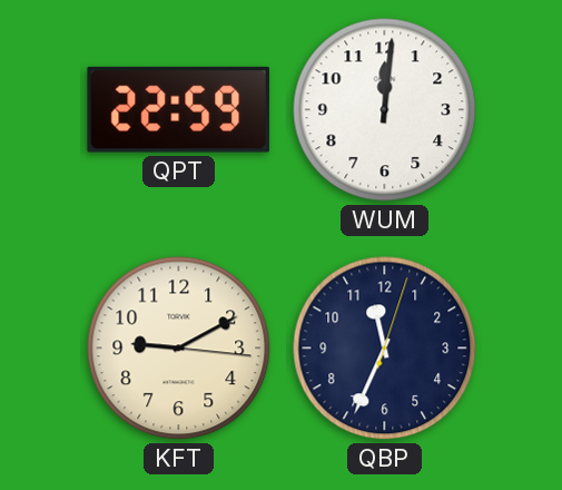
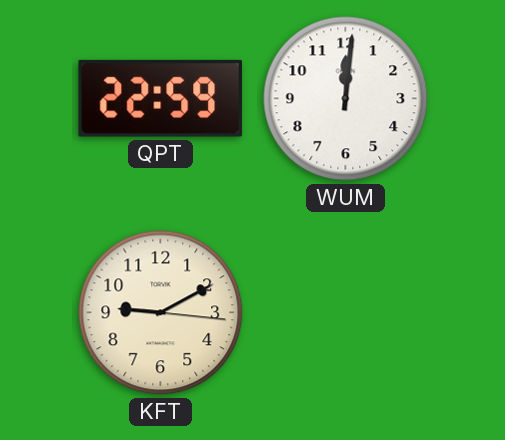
QBP: 11:34 -> none
